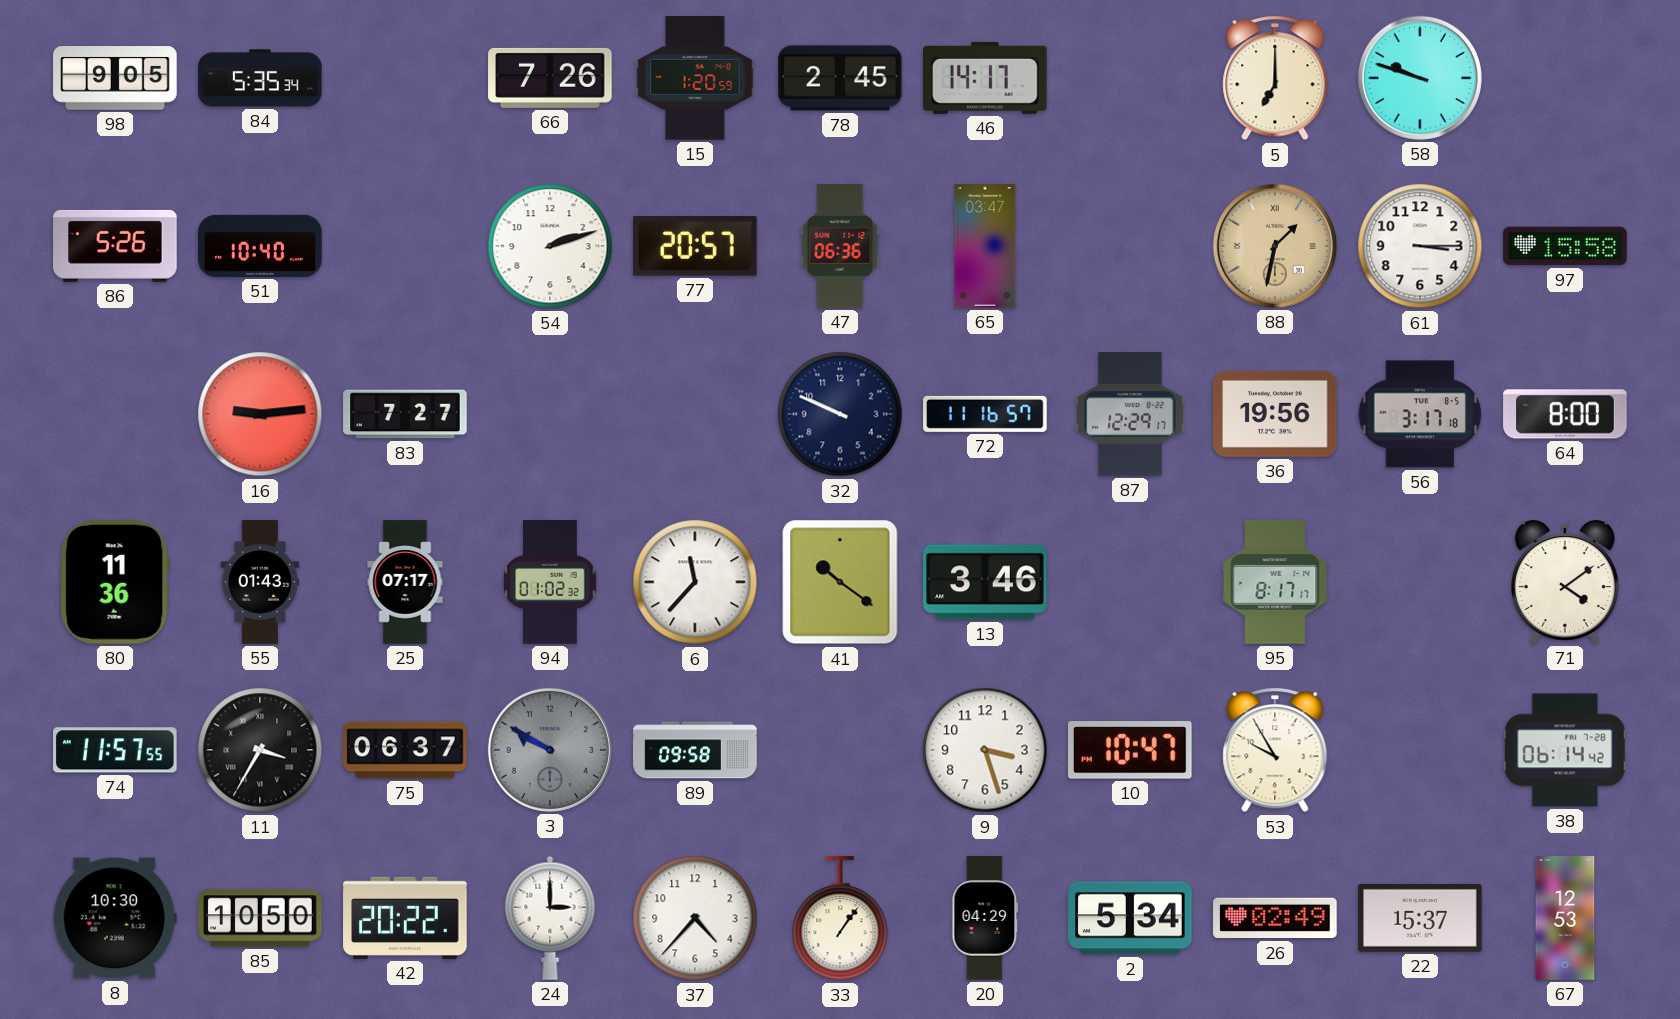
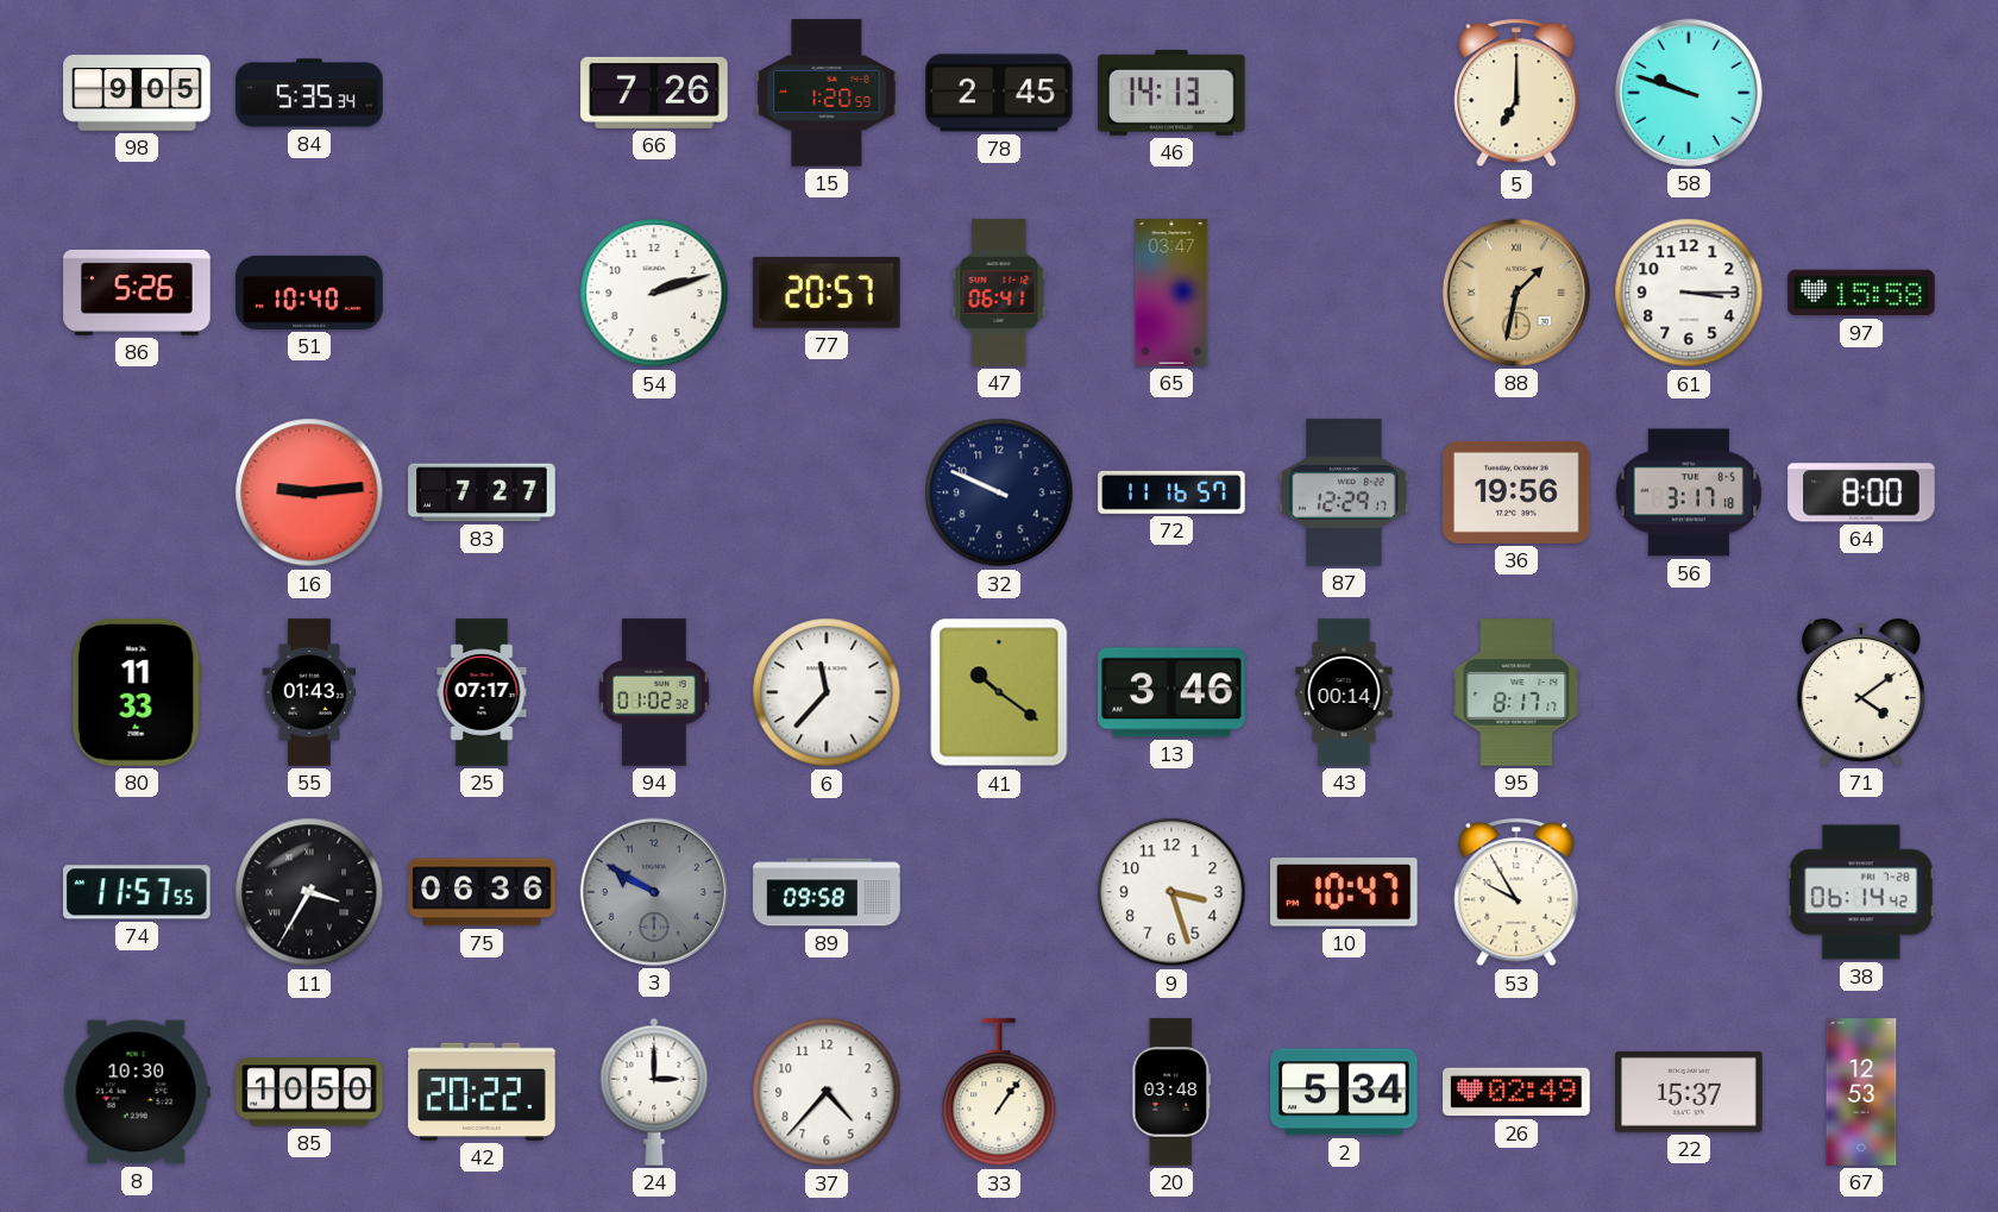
46: 14:17 -> 14:13
47: 06:36 -> 06:41
80: 11:36 -> 11:33
43: none -> 00:14
75: 06:37 -> 06:36
20: 04:29 -> 03:48
